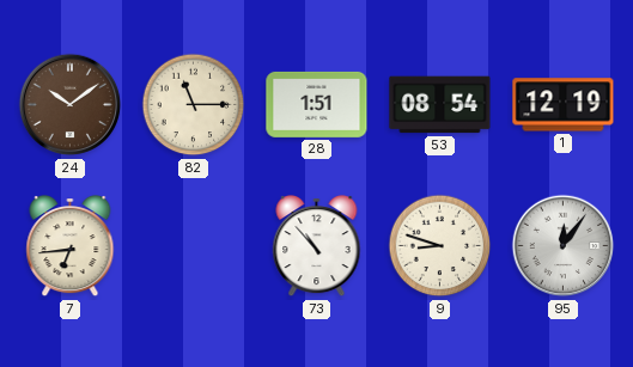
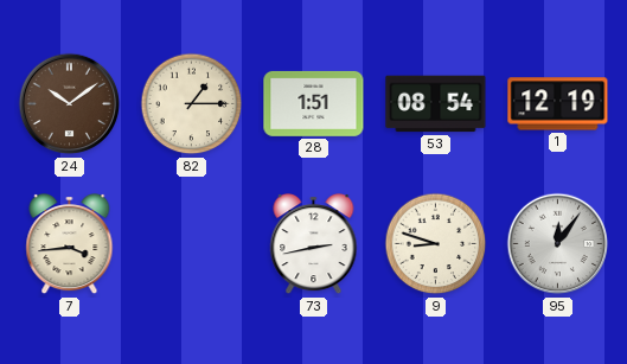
82: 11:15 -> 1:15
7: 6:44 -> 3:44
73: 10:53 -> 2:43
